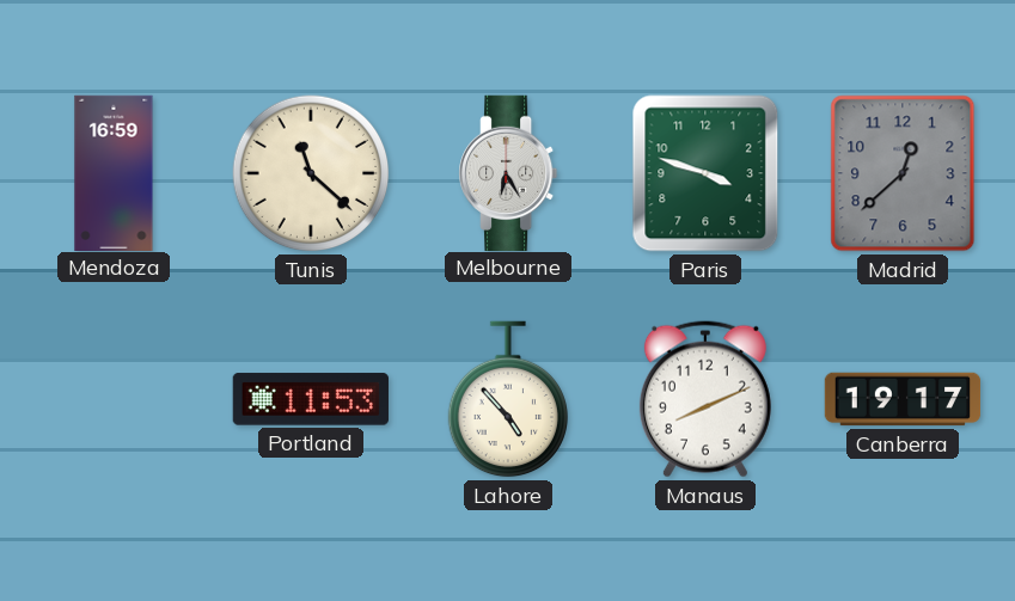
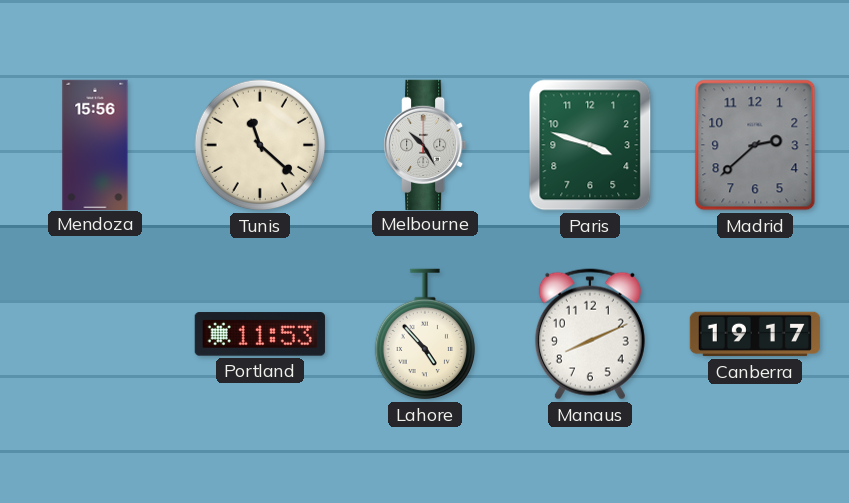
Mendoza: 16:59 -> 15:56
Melbourne: 6:25 -> 10:25
Madrid: 12:38 -> 2:38
